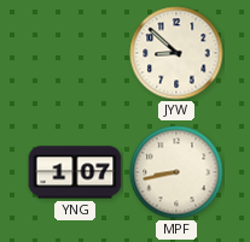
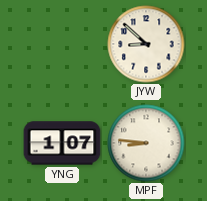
MPF: 8:43 -> 8:46
